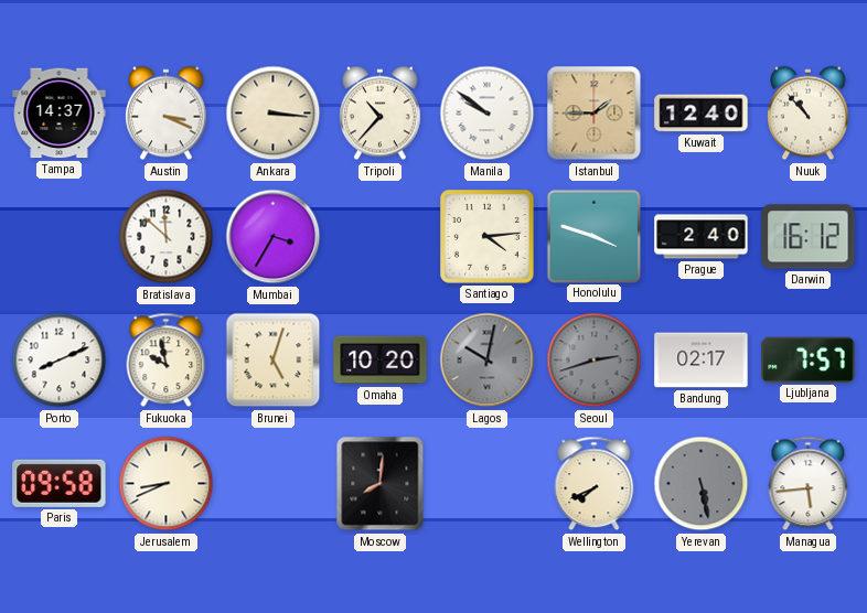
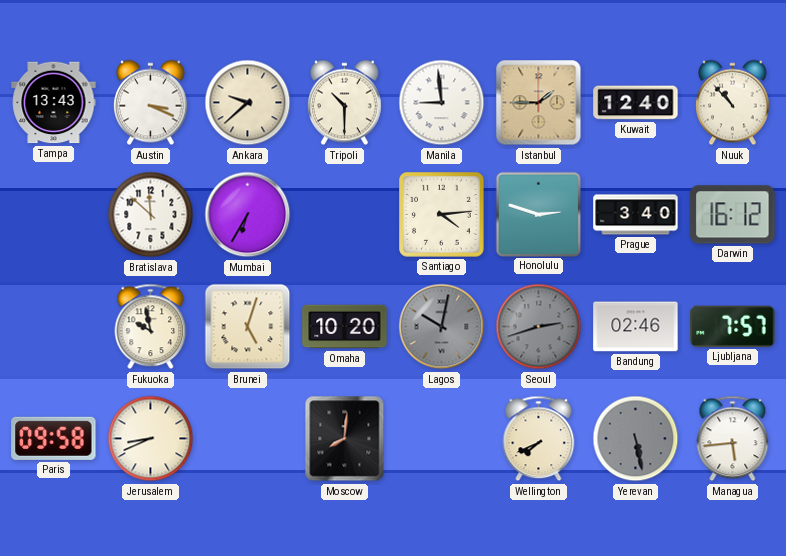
Tampa: 14:37 -> 13:43
Ankara: 3:16 -> 9:38
Tripoli: 10:37 -> 10:30
Manila: 9:51 -> 8:59
Mumbai: 3:35 -> 6:35
Honolulu: 3:48 -> 2:48
Prague: 2:40 -> 3:40
Porto: 8:11 -> none
Bandung: 02:17 -> 02:46
